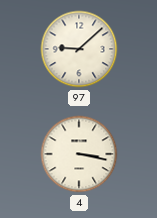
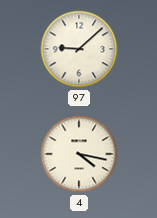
4: 3:17 -> 4:17
